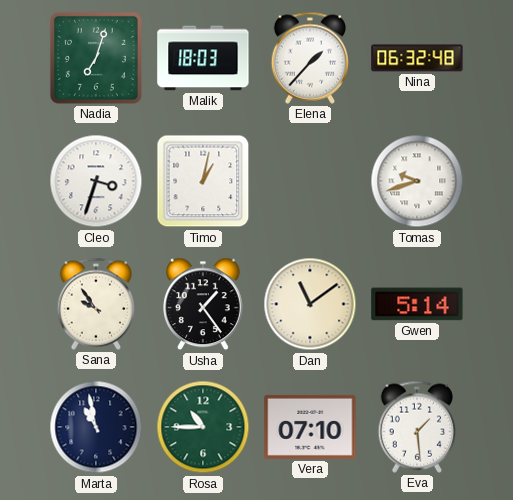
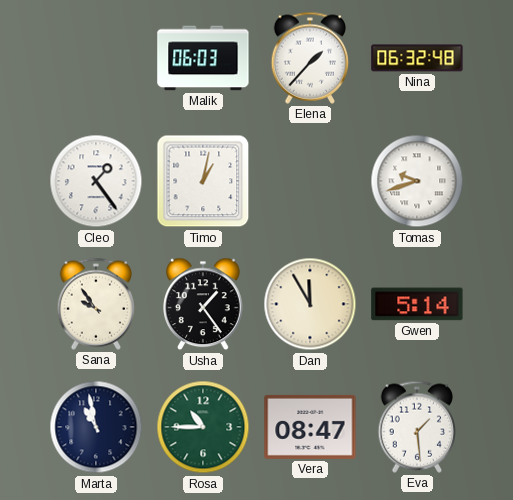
Nadia: 7:03 -> none
Malik: 18:03 -> 06:03
Cleo: 3:33 -> 1:24
Dan: 11:09 -> 11:55
Vera: 07:10 -> 08:47
